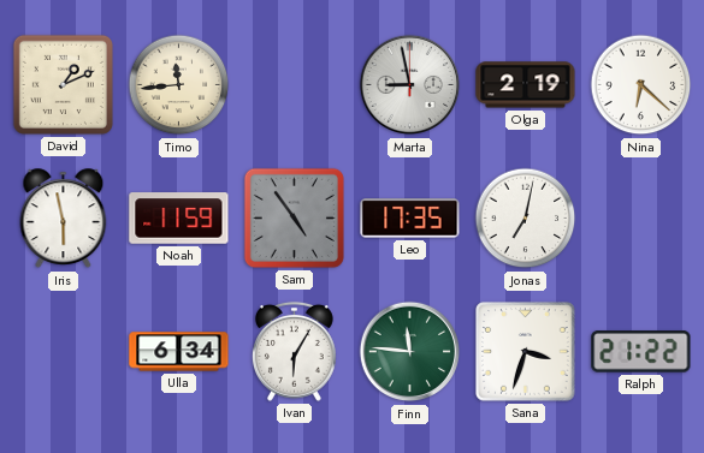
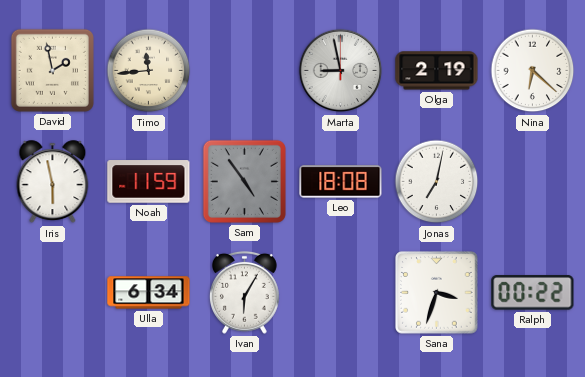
David: 1:11 -> 1:58
Leo: 17:35 -> 18:08
Finn: 11:46 -> none
Ralph: 21:22 -> 00:22
